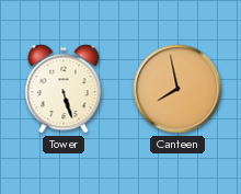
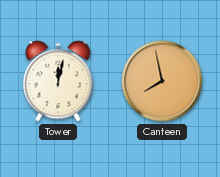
Tower: 5:27 -> 12:02
